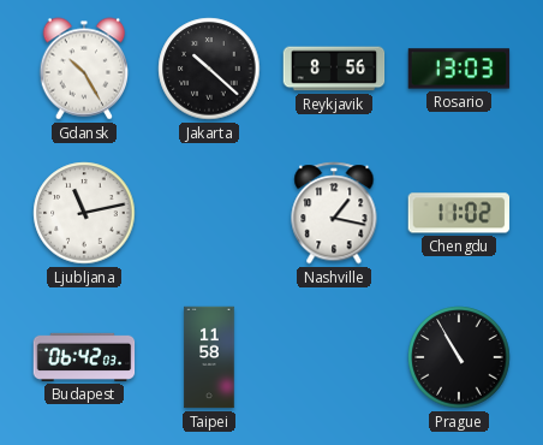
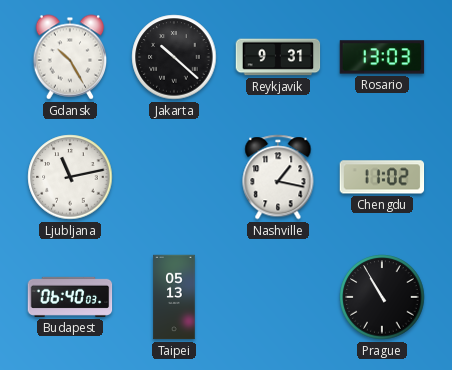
Reykjavik: 8:56 -> 9:31
Budapest: 06:42 -> 06:40
Taipei: 11:58 -> 05:13
